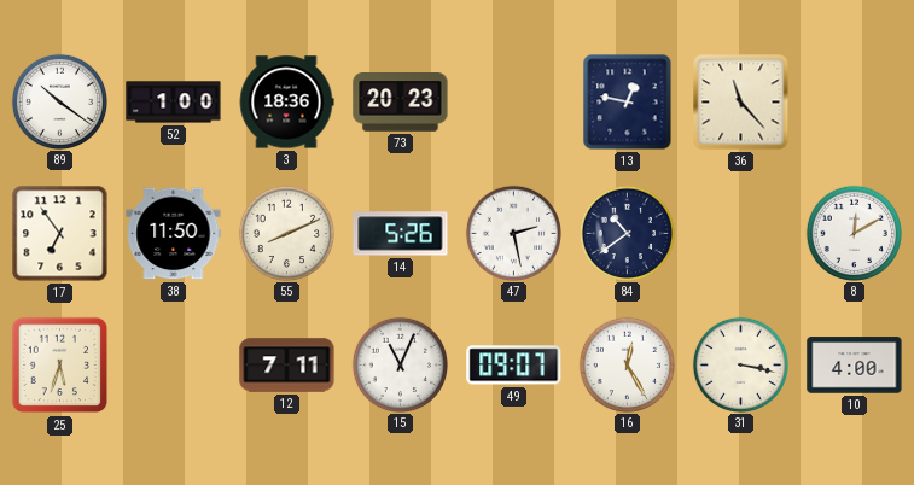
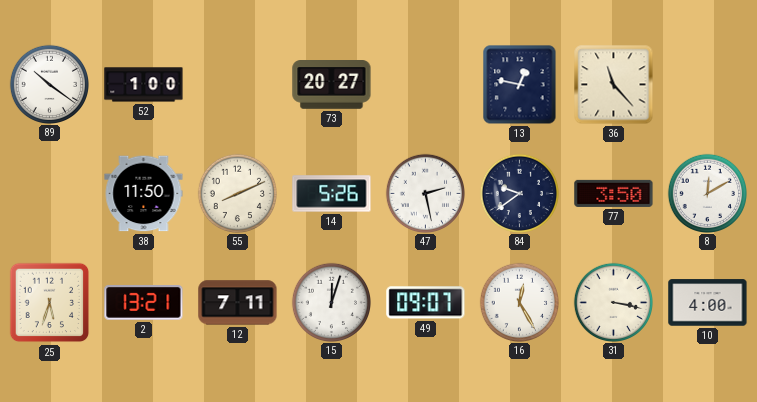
3: 18:36 -> none
73: 20:23 -> 20:27
17: 6:54 -> none
84: 10:39 -> 9:39
77: none -> 3:50
2: none -> 13:21
15: 11:04 -> 12:03
